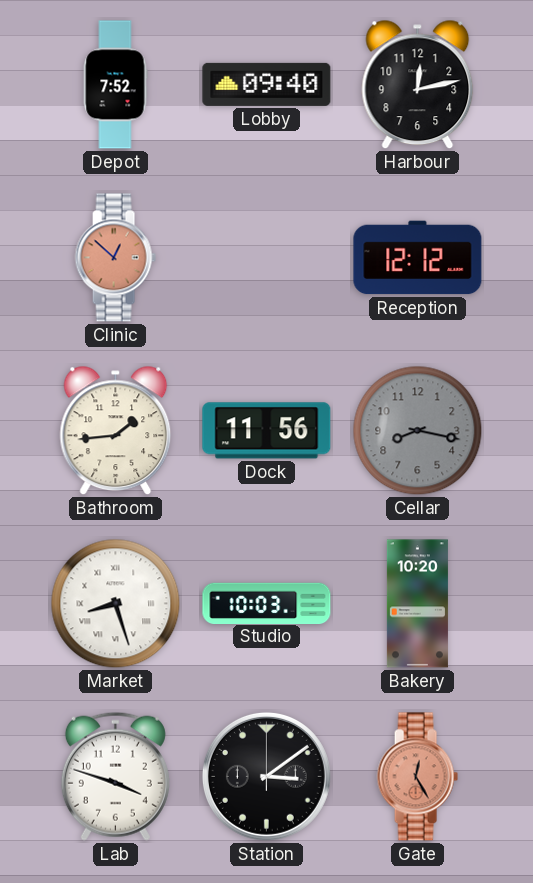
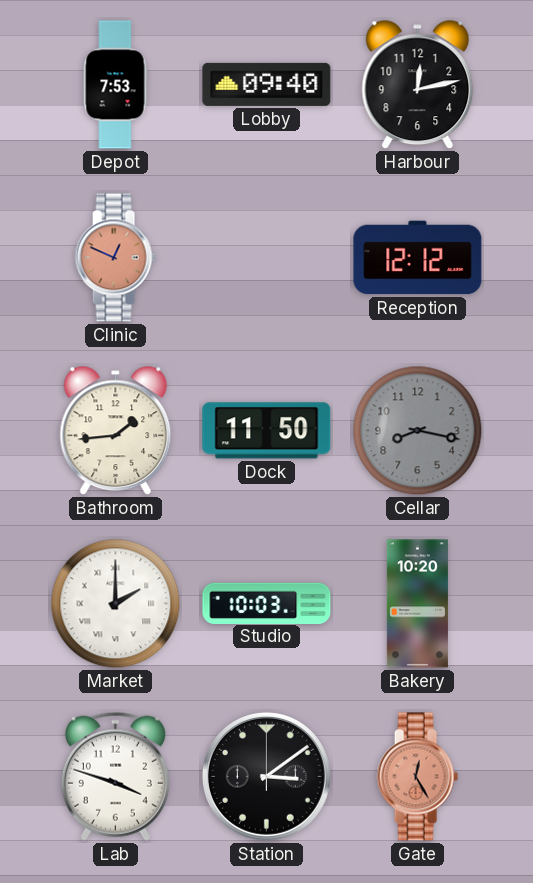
Depot: 7:52 -> 7:53
Clinic: 12:52 -> 12:49
Dock: 11:56 -> 11:50
Market: 8:27 -> 2:00
